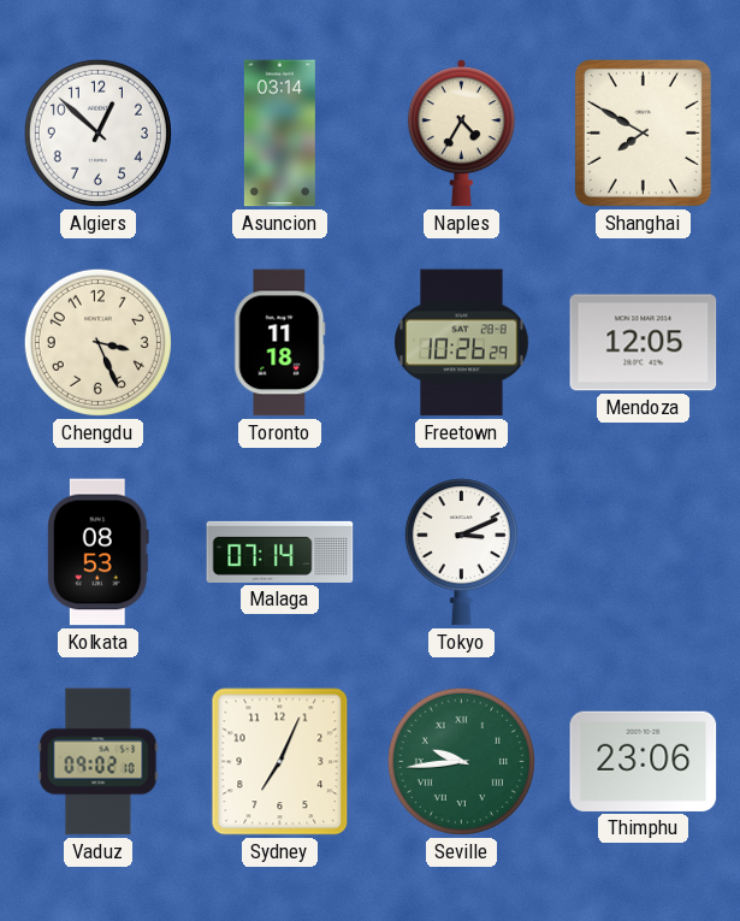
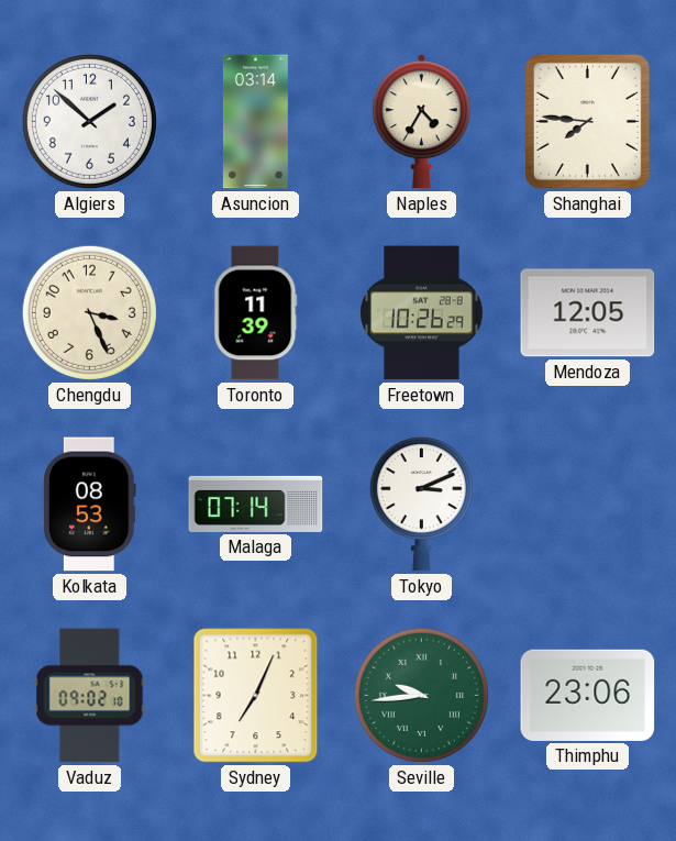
Algiers: 12:52 -> 1:52
Shanghai: 7:50 -> 7:46
Toronto: 11:18 -> 11:39
